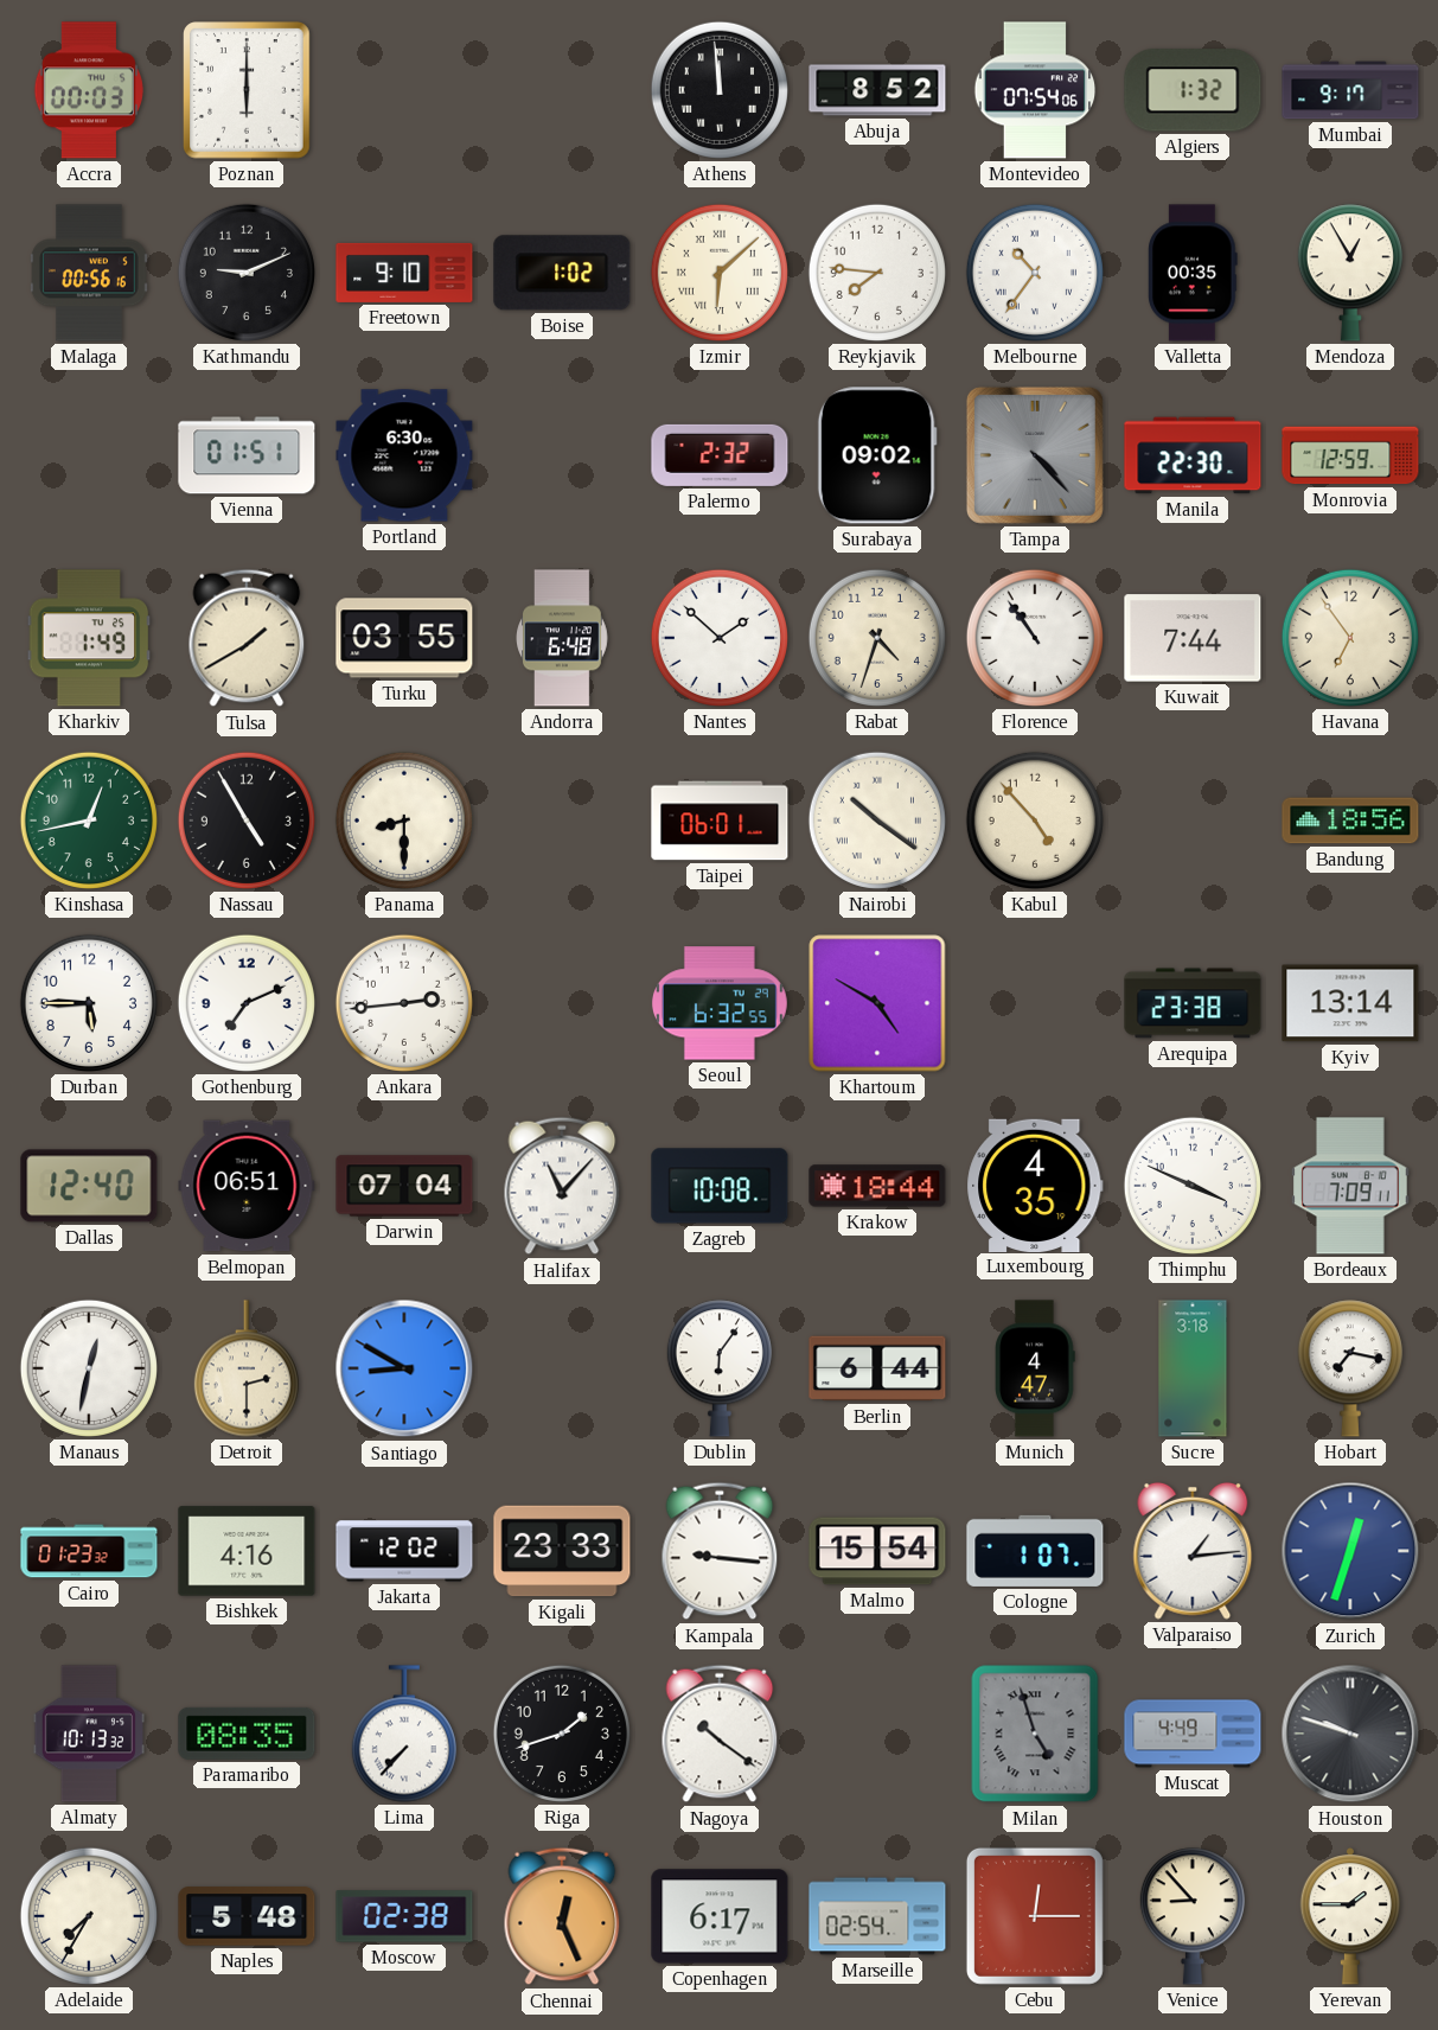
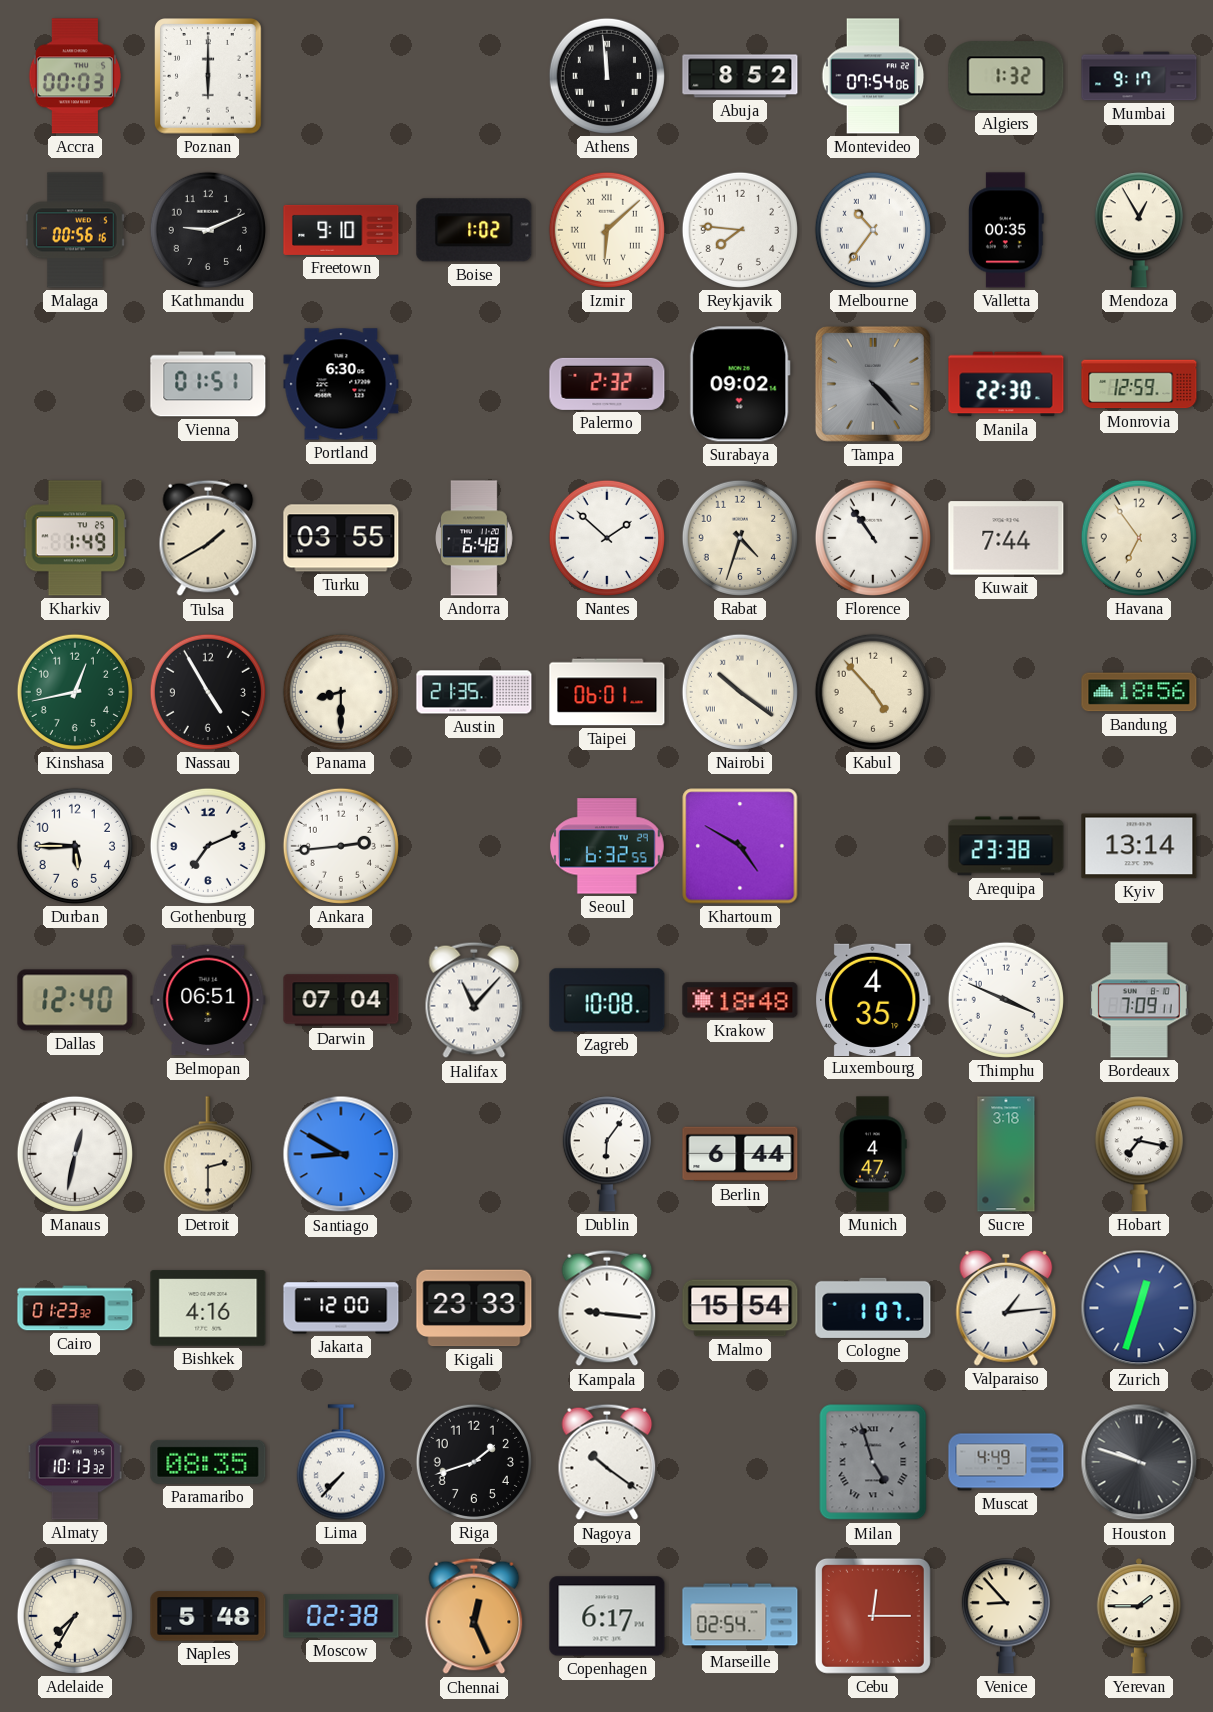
Austin: none -> 21:35
Krakow: 18:44 -> 18:48
Jakarta: 12:02 -> 12:00
